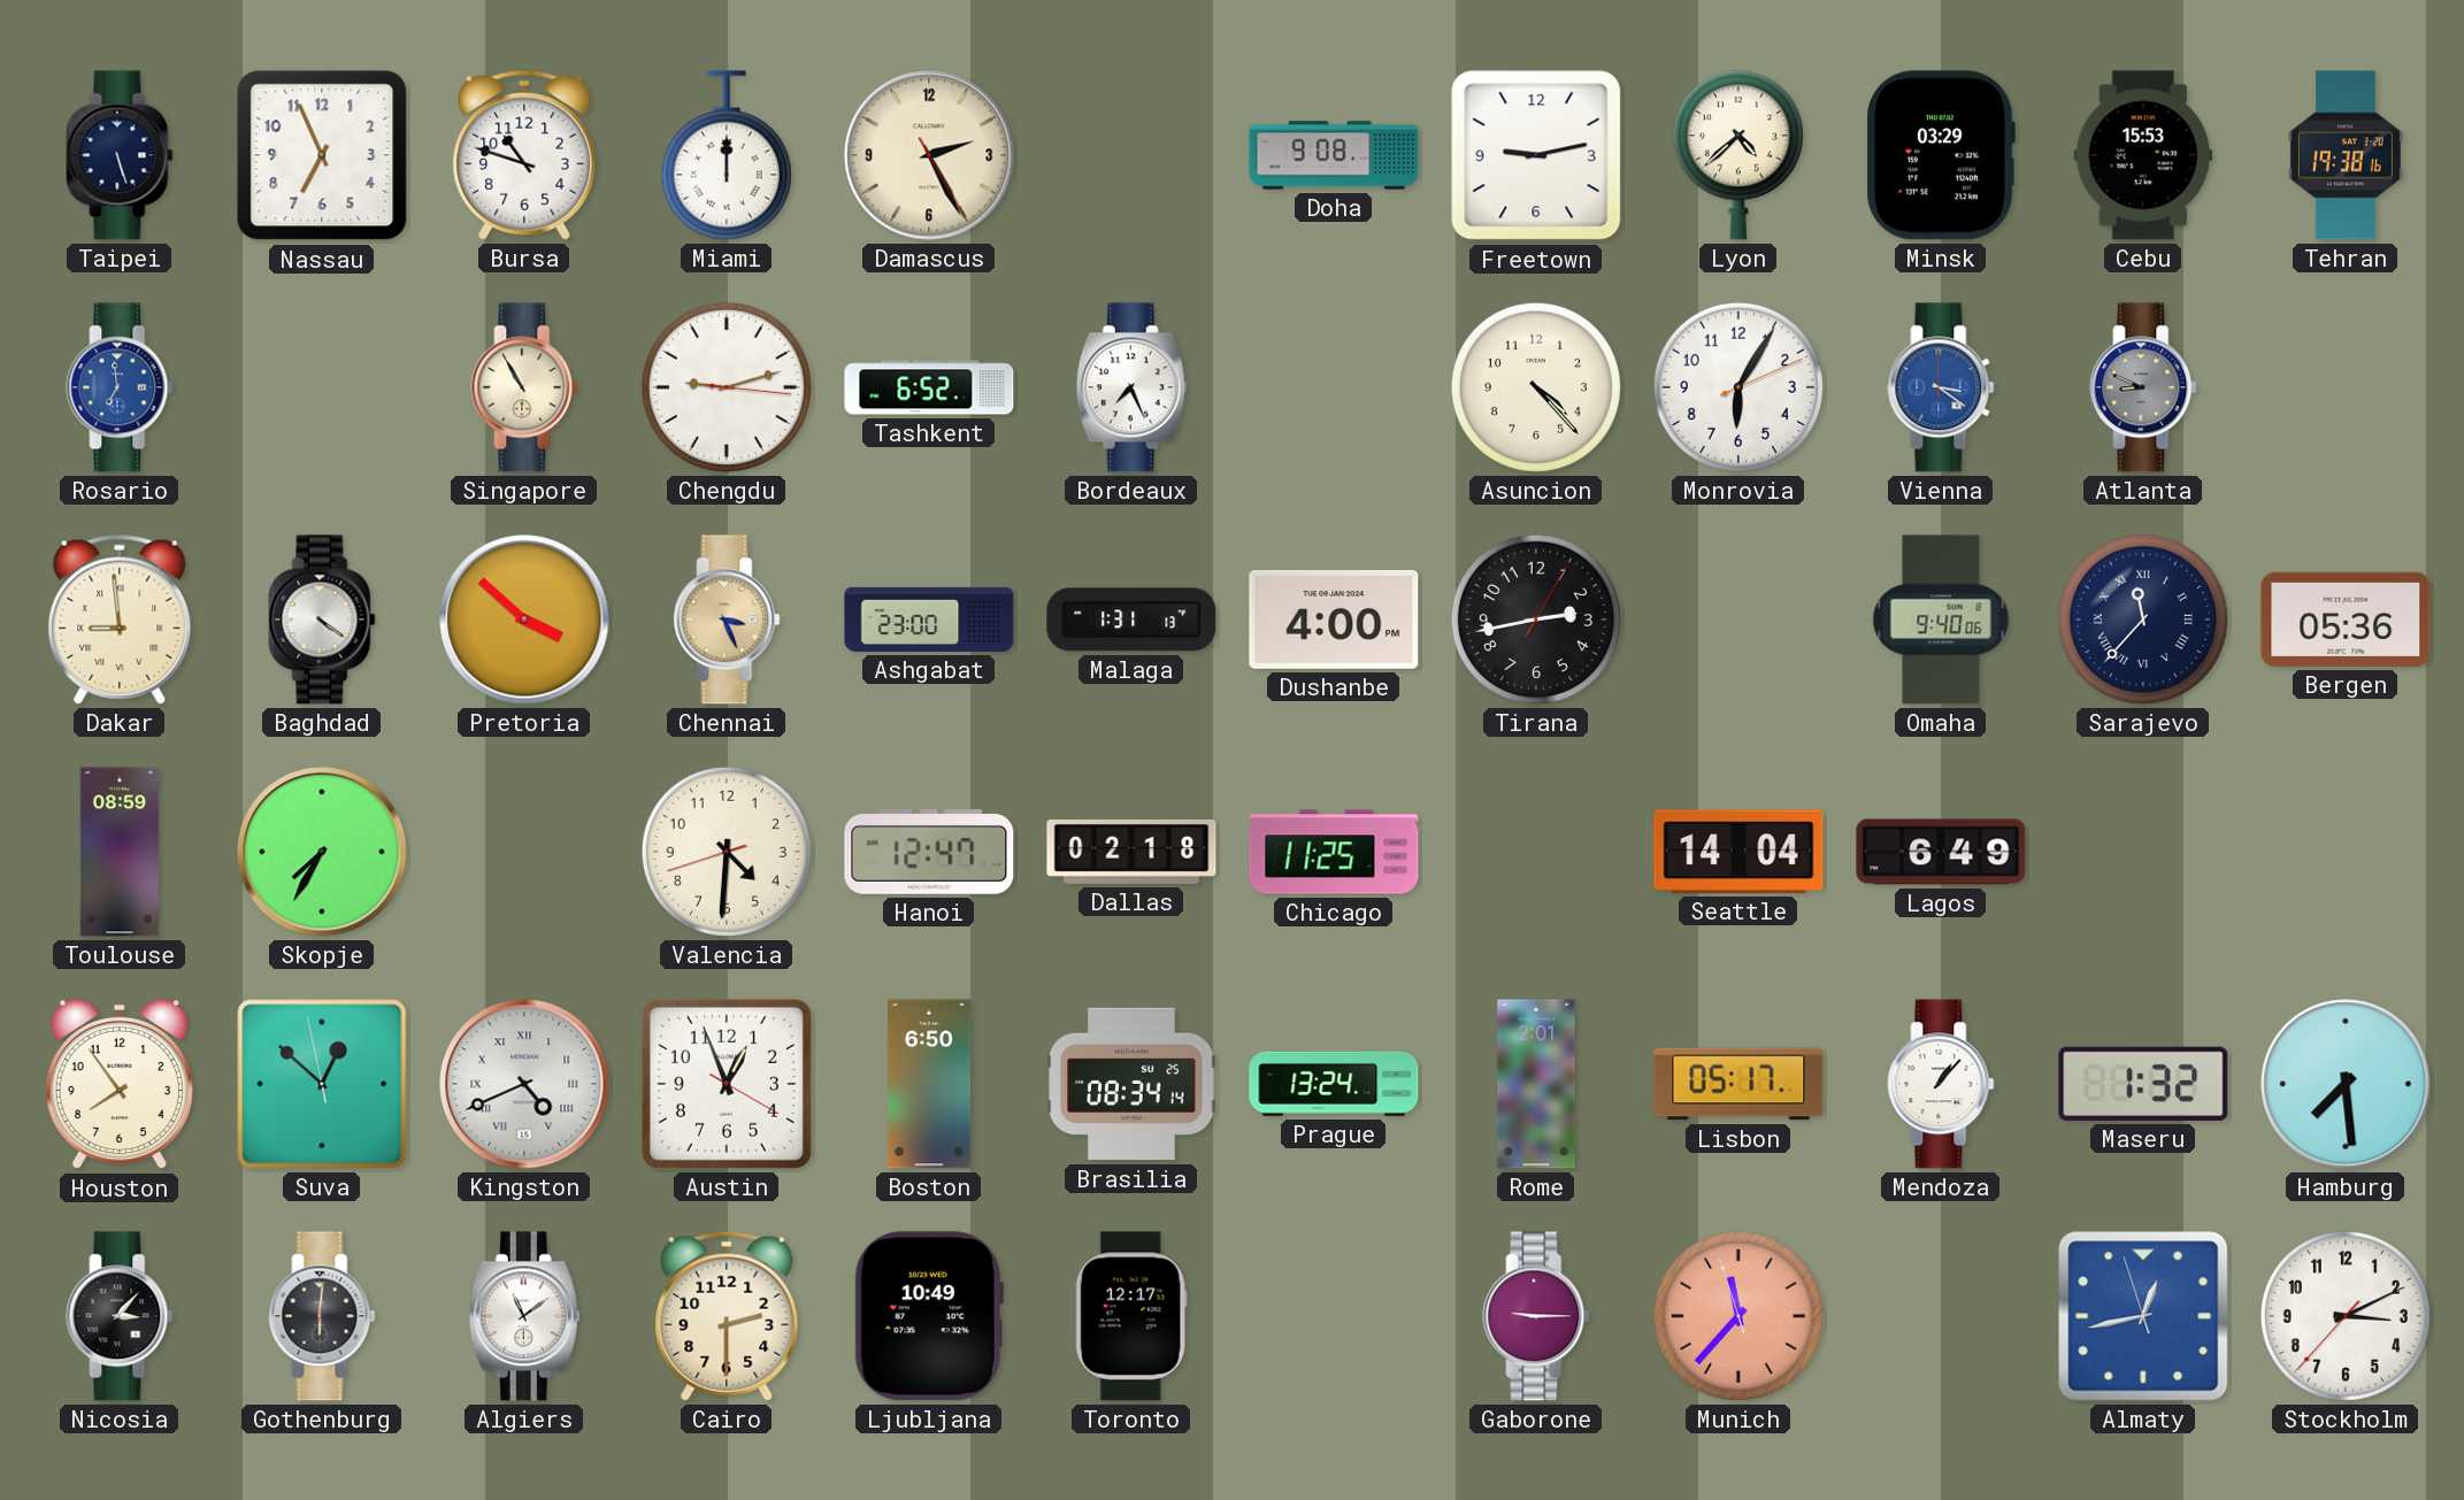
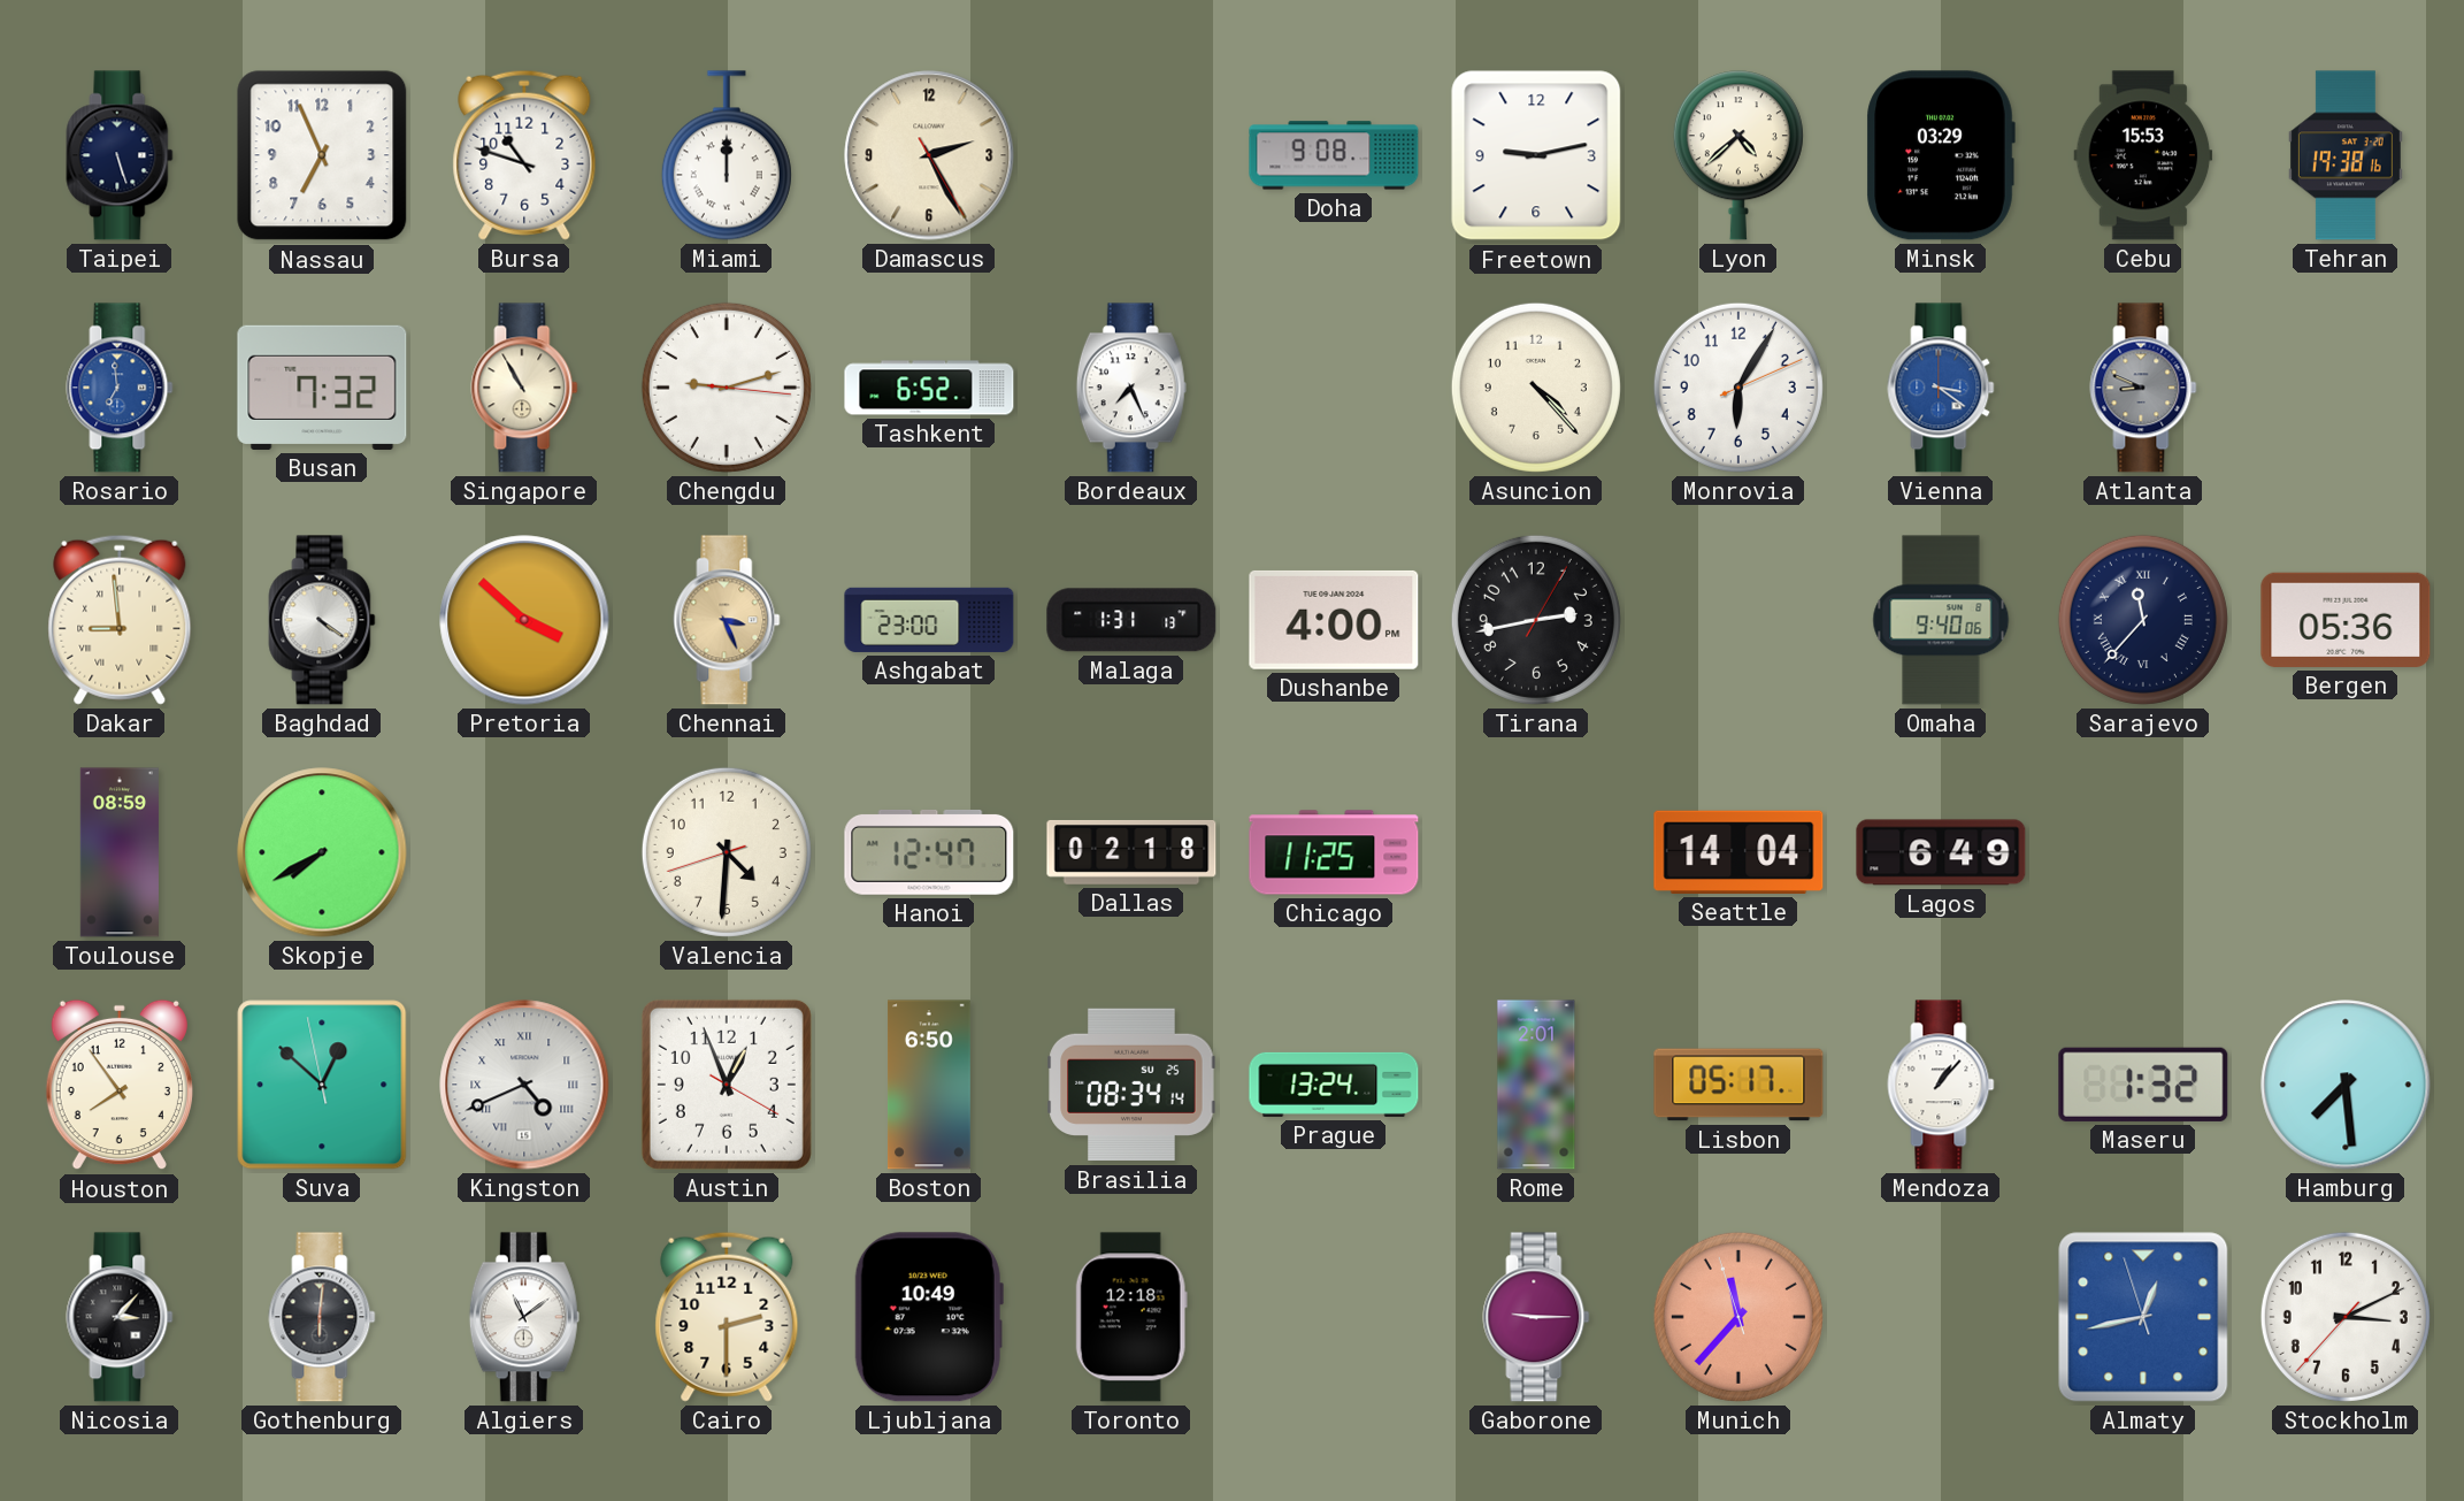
Busan: none -> 7:32
Skopje: 7:35 -> 7:40
Toronto: 12:17 -> 12:18
